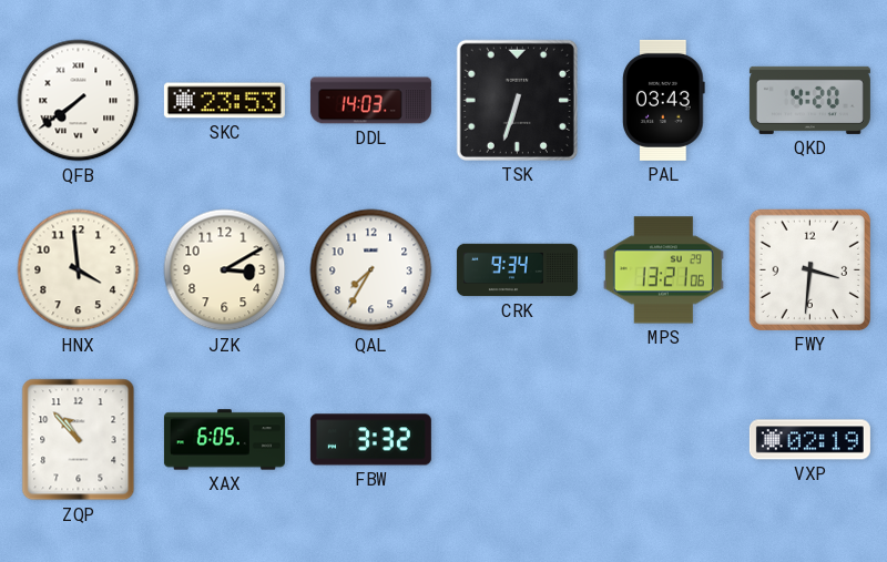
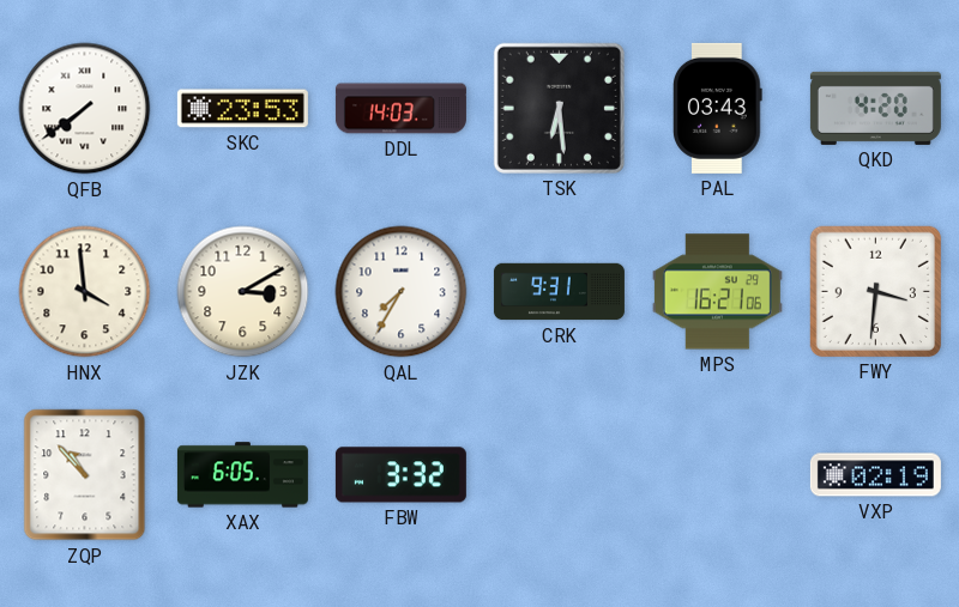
TSK: 6:33 -> 6:29
CRK: 9:34 -> 9:31
MPS: 13:21 -> 16:21
